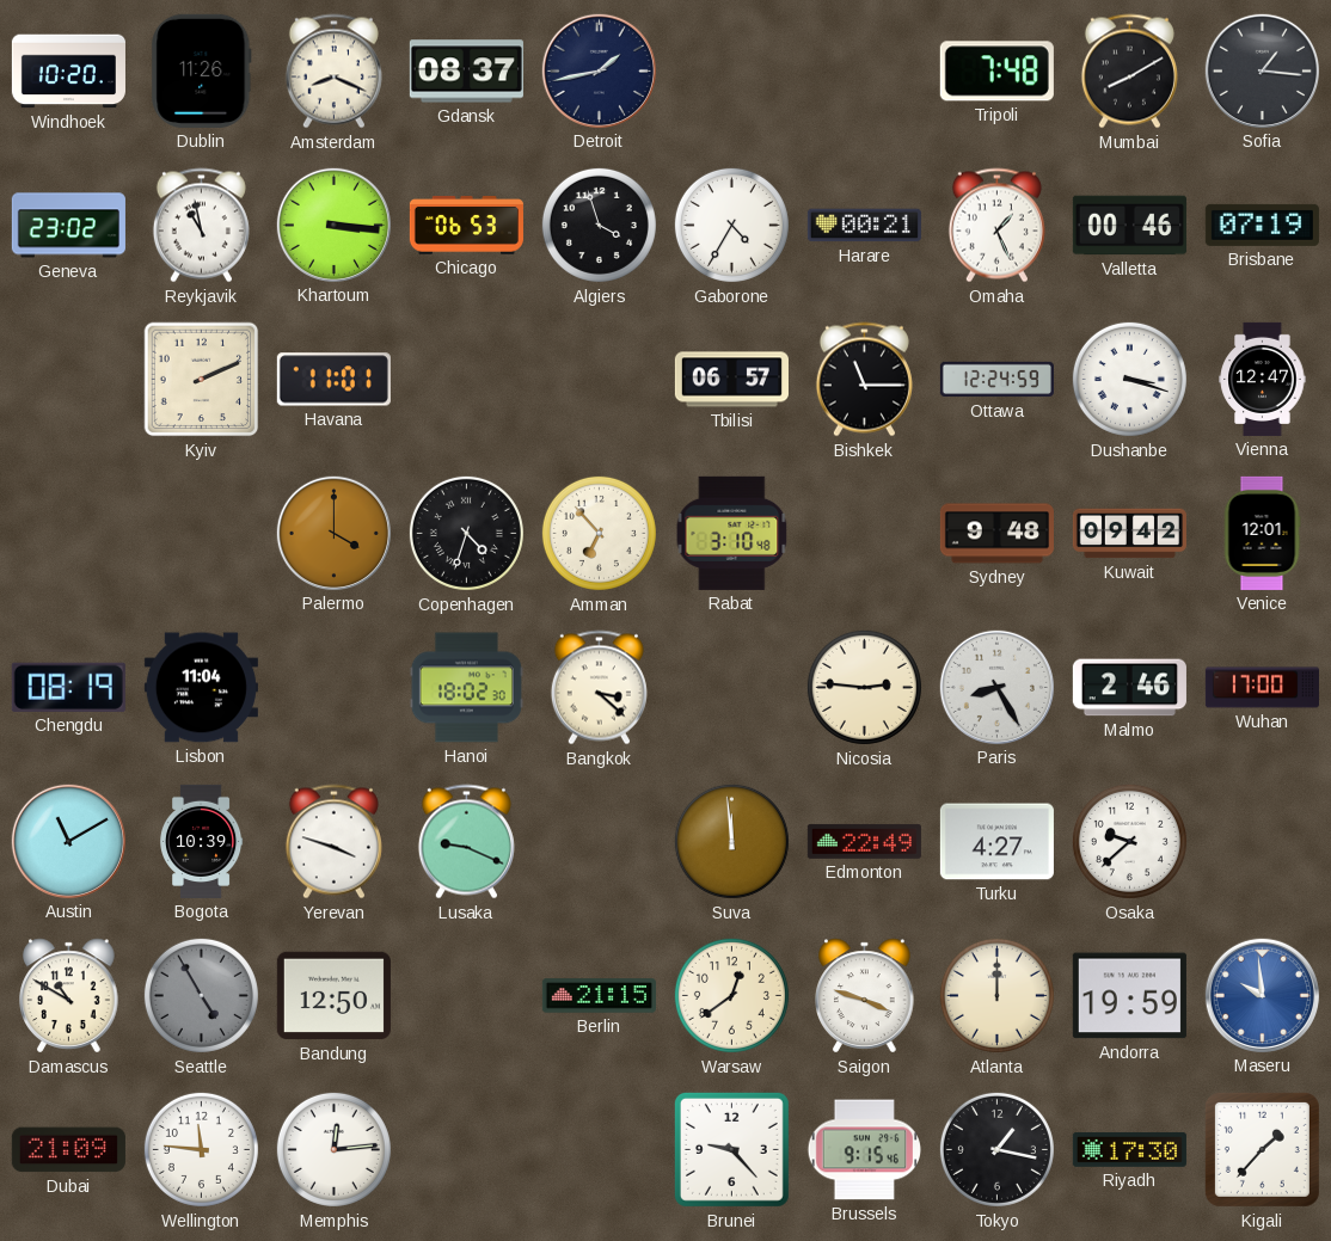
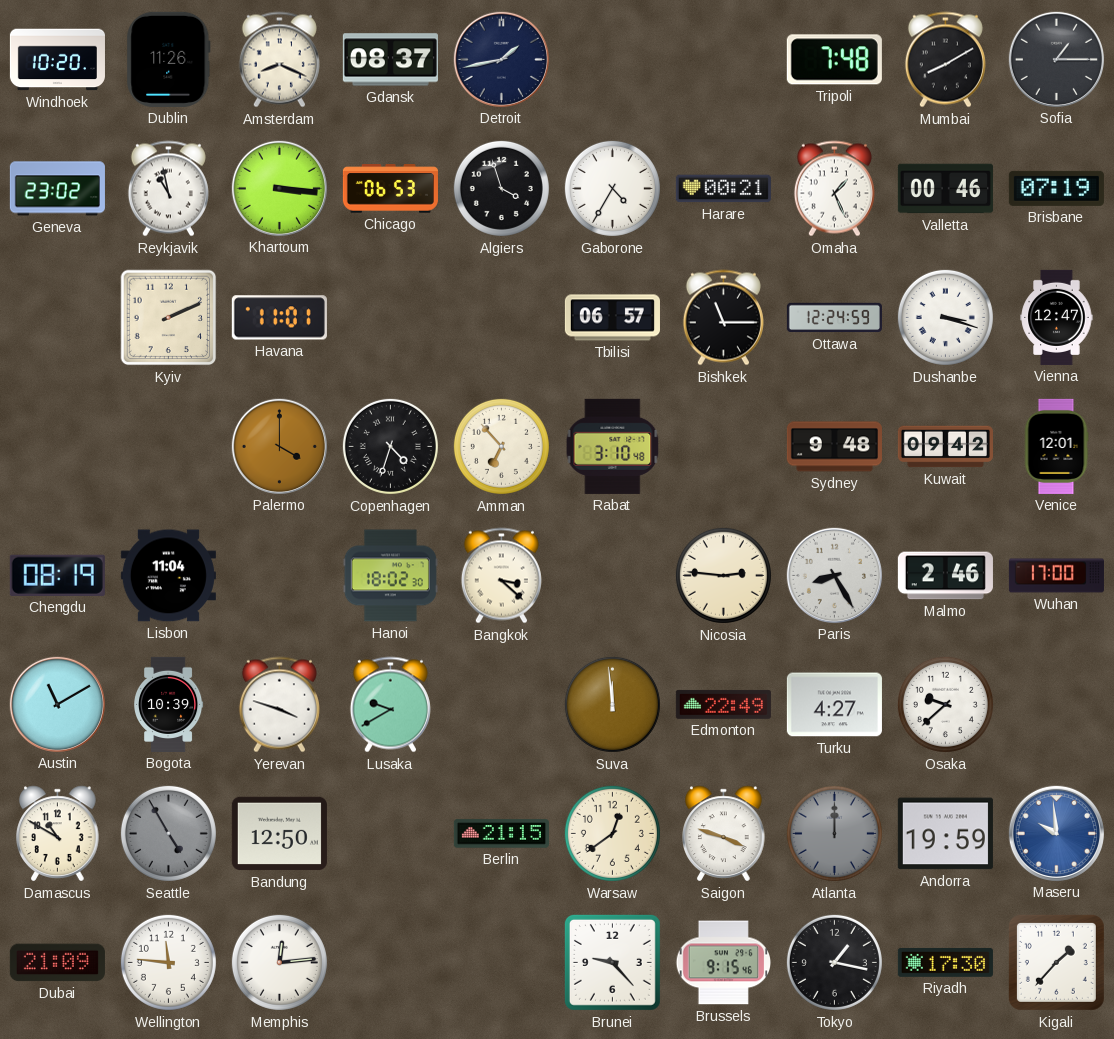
Sofia: 1:16 -> 1:15
Lusaka: 9:19 -> 9:40
Atlanta dial: cream -> grey
